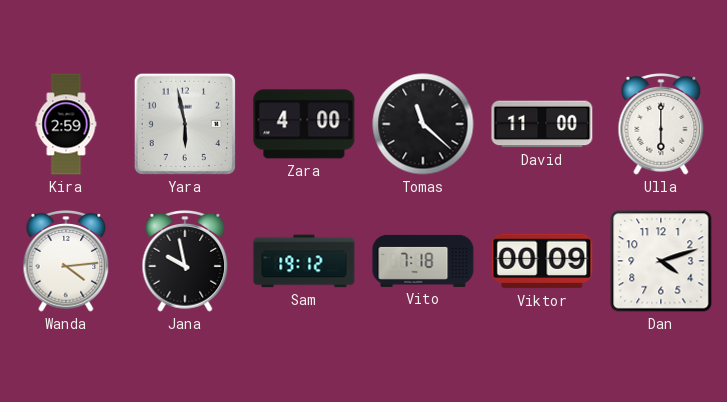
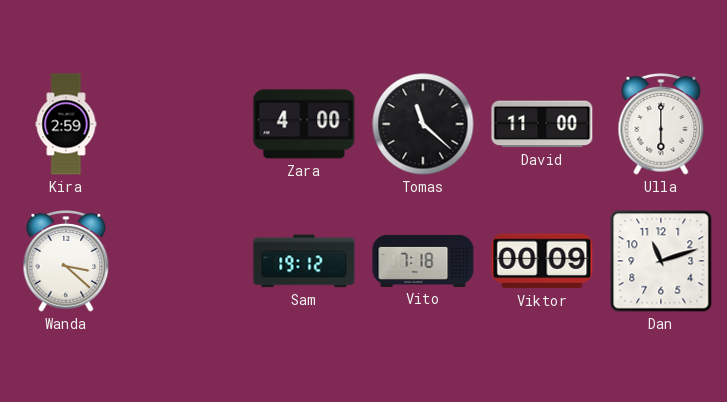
Yara: 5:58 -> none
Wanda: 4:14 -> 3:22
Jana: 9:58 -> none
Dan: 4:12 -> 11:12
